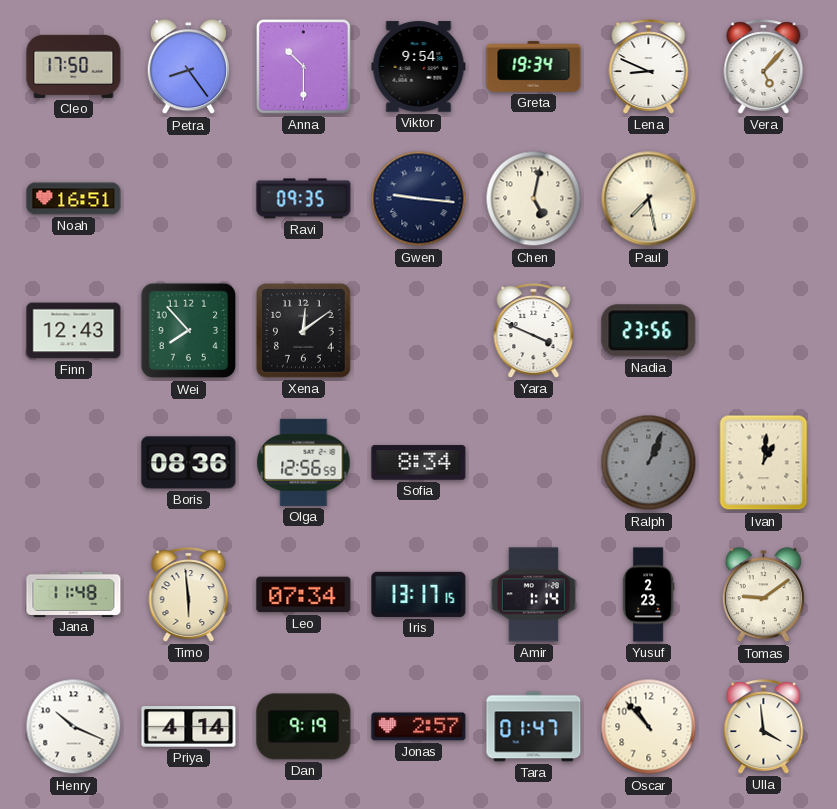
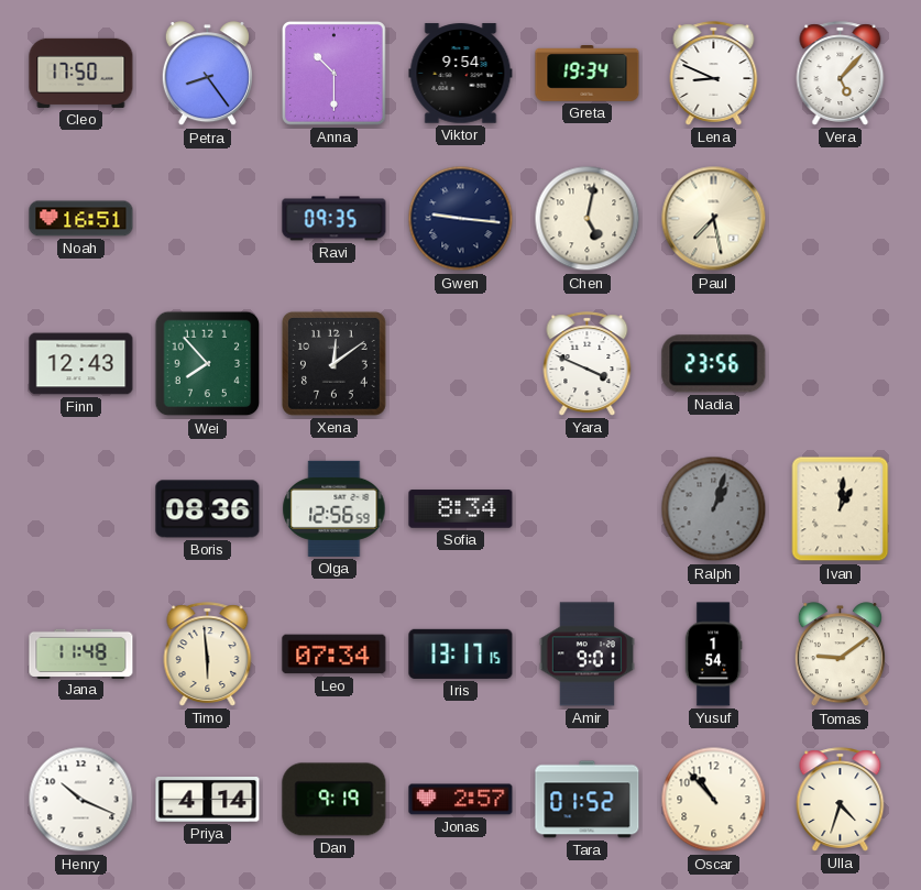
Ralph: 1:04 -> 1:03
Amir: 1:14 -> 9:01
Yusuf: 2:23 -> 1:54
Tara: 01:47 -> 01:52
Ulla: 3:59 -> 4:33
